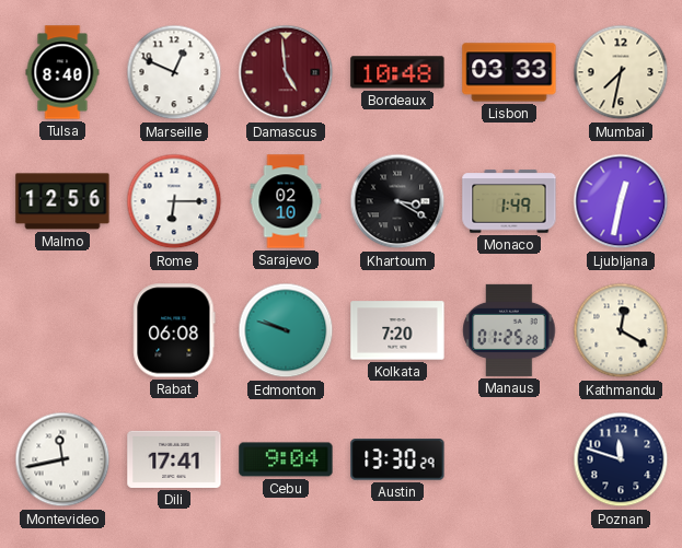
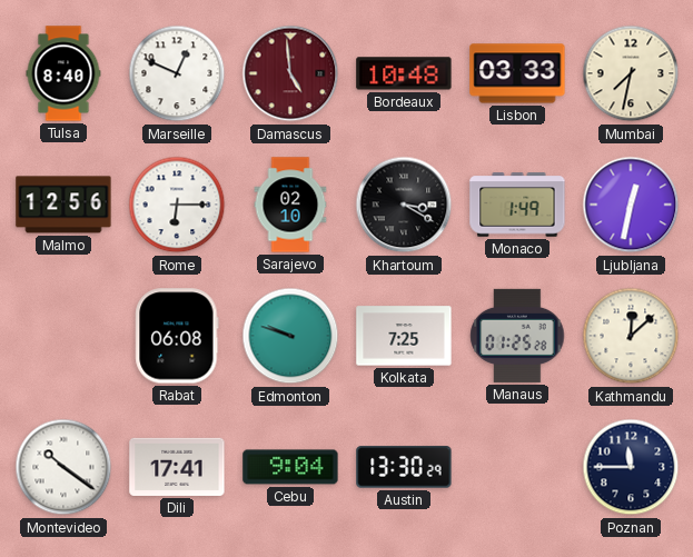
Kolkata: 7:20 -> 7:25
Kathmandu: 12:20 -> 12:08
Montevideo: 11:43 -> 10:21
Poznan: 11:48 -> 11:45
